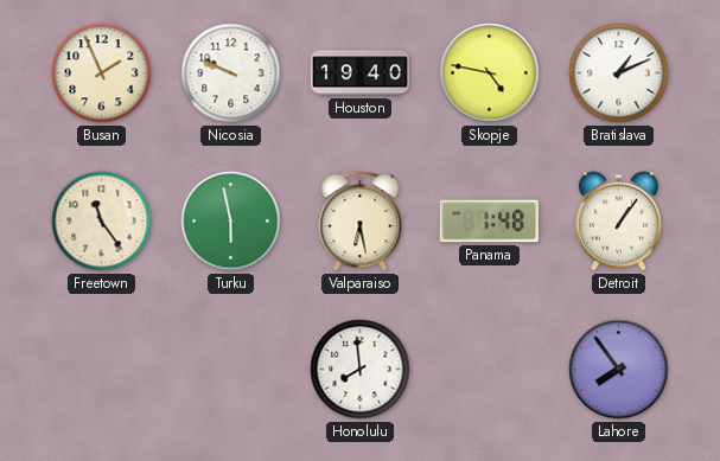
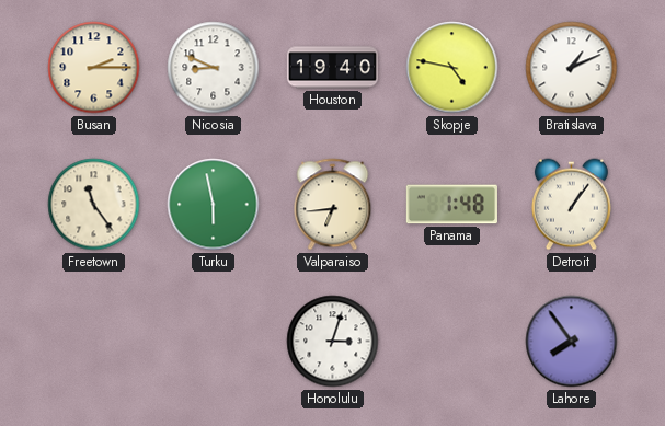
Busan: 1:56 -> 2:15
Nicosia: 9:49 -> 8:49
Valparaiso: 6:28 -> 6:44
Honolulu: 7:59 -> 3:03
